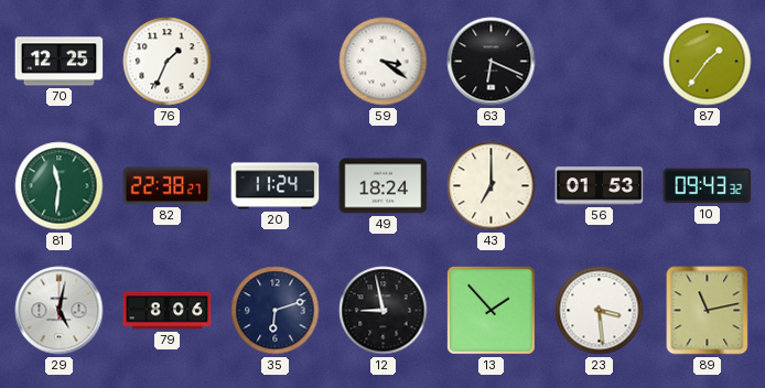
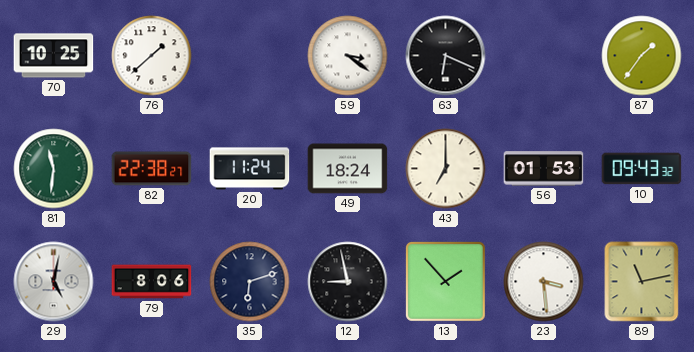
70: 12:25 -> 10:25
76: 1:34 -> 1:38
